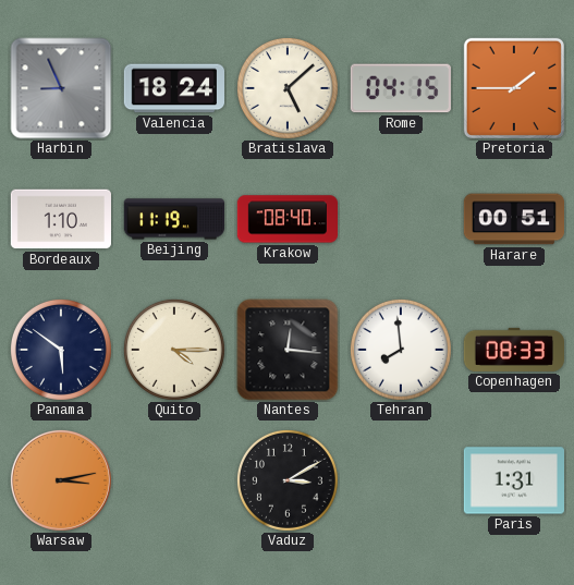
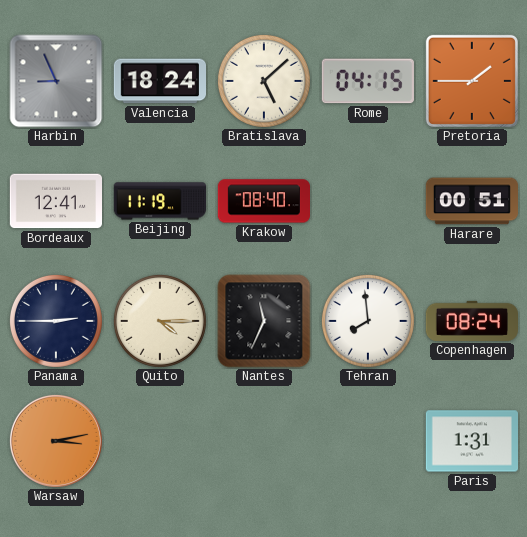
Bordeaux: 1:10 -> 12:41
Panama: 5:51 -> 2:45
Nantes: 12:16 -> 11:34
Copenhagen: 08:33 -> 08:24
Vaduz: 3:10 -> none
